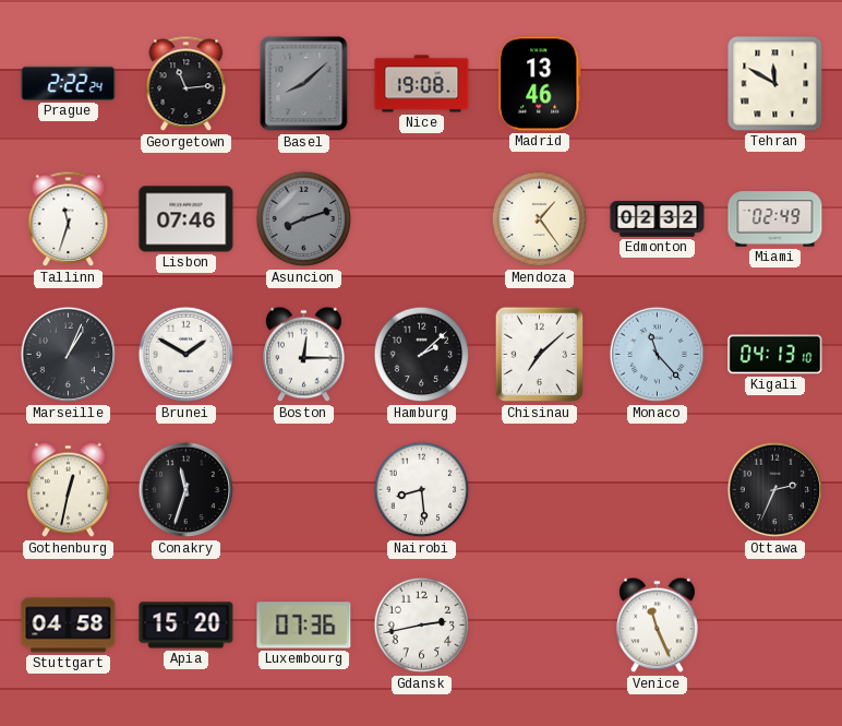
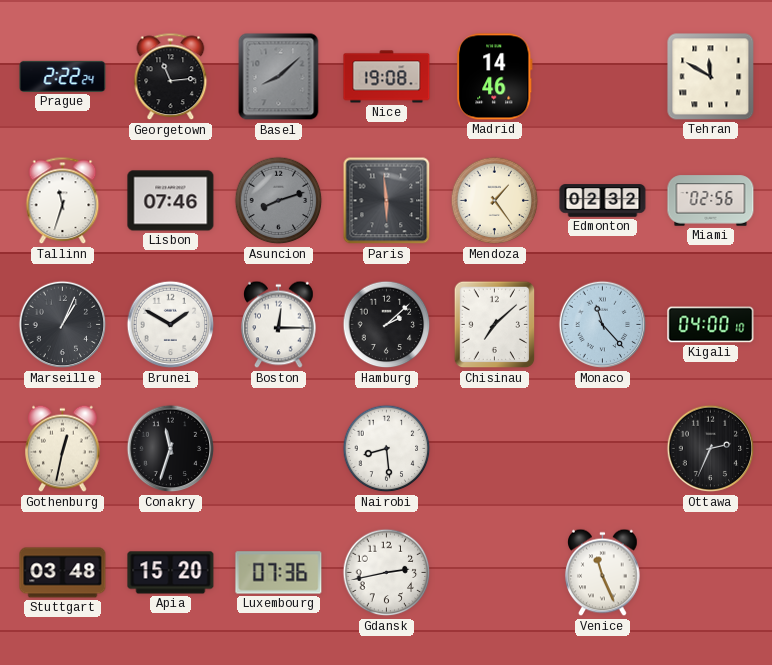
Madrid: 13:46 -> 14:46
Paris: none -> 5:59
Miami: 02:49 -> 02:56
Kigali: 04:13 -> 04:00
Stuttgart: 04:58 -> 03:48
